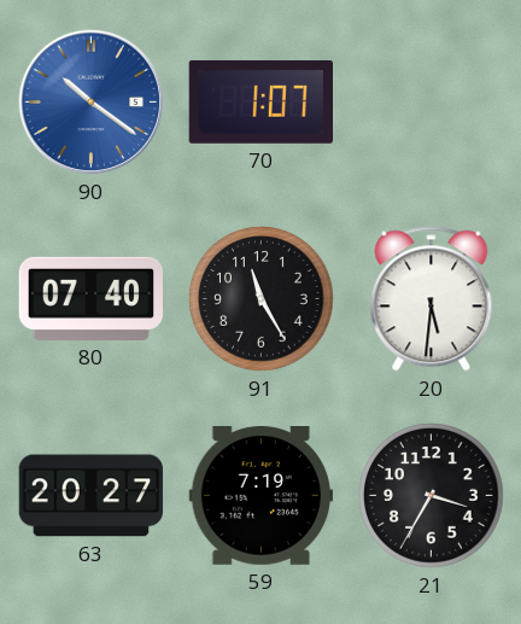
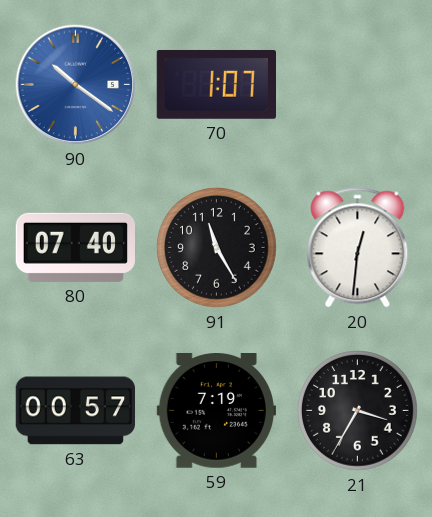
20: 5:31 -> 12:31
63: 20:27 -> 00:57
